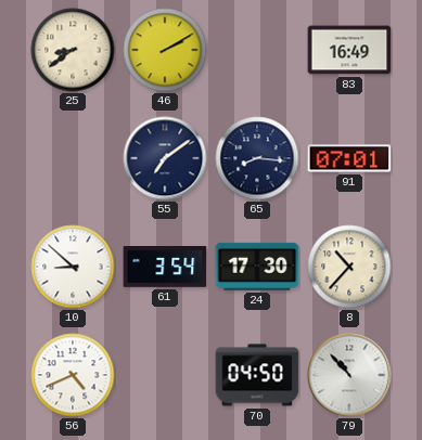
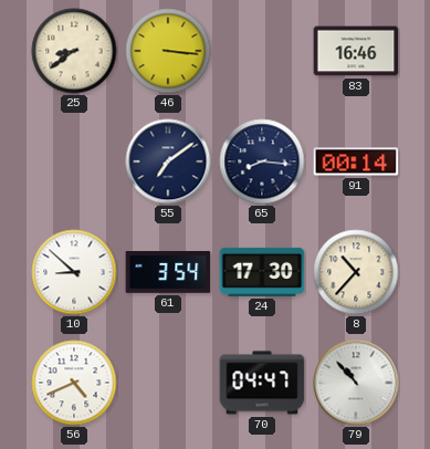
46: 2:10 -> 3:16
83: 16:49 -> 16:46
91: 07:01 -> 00:14
70: 04:50 -> 04:47
